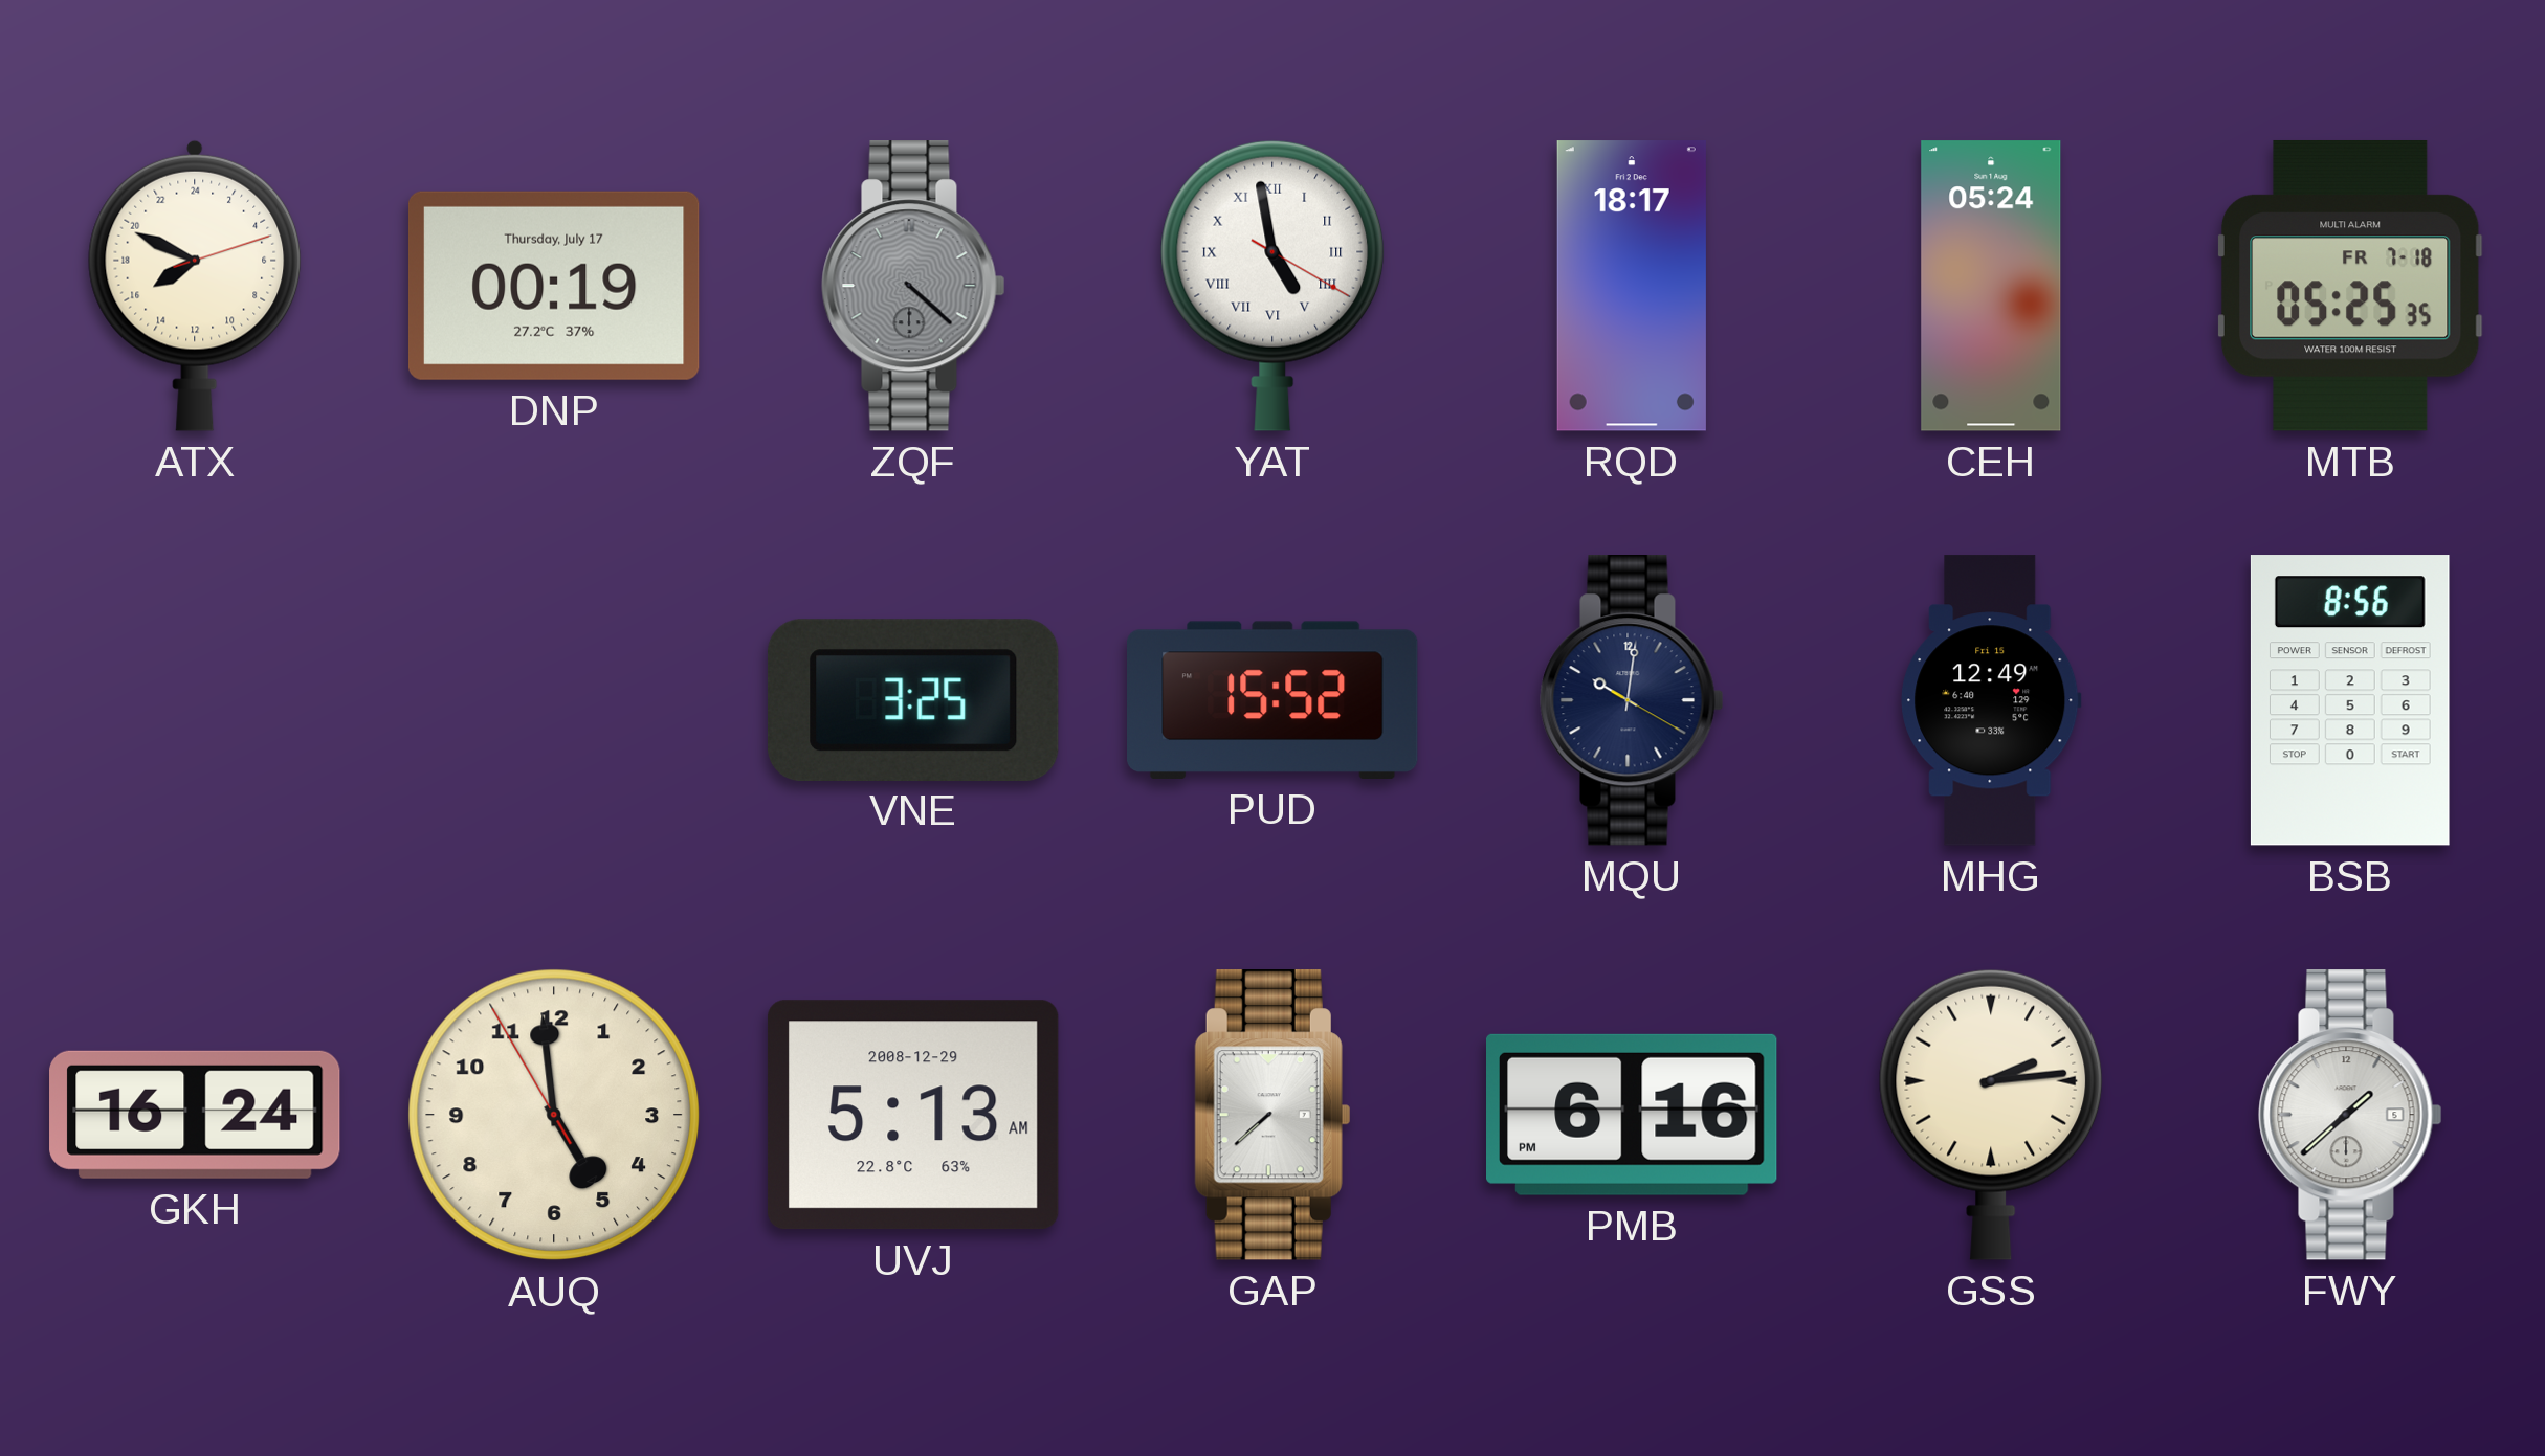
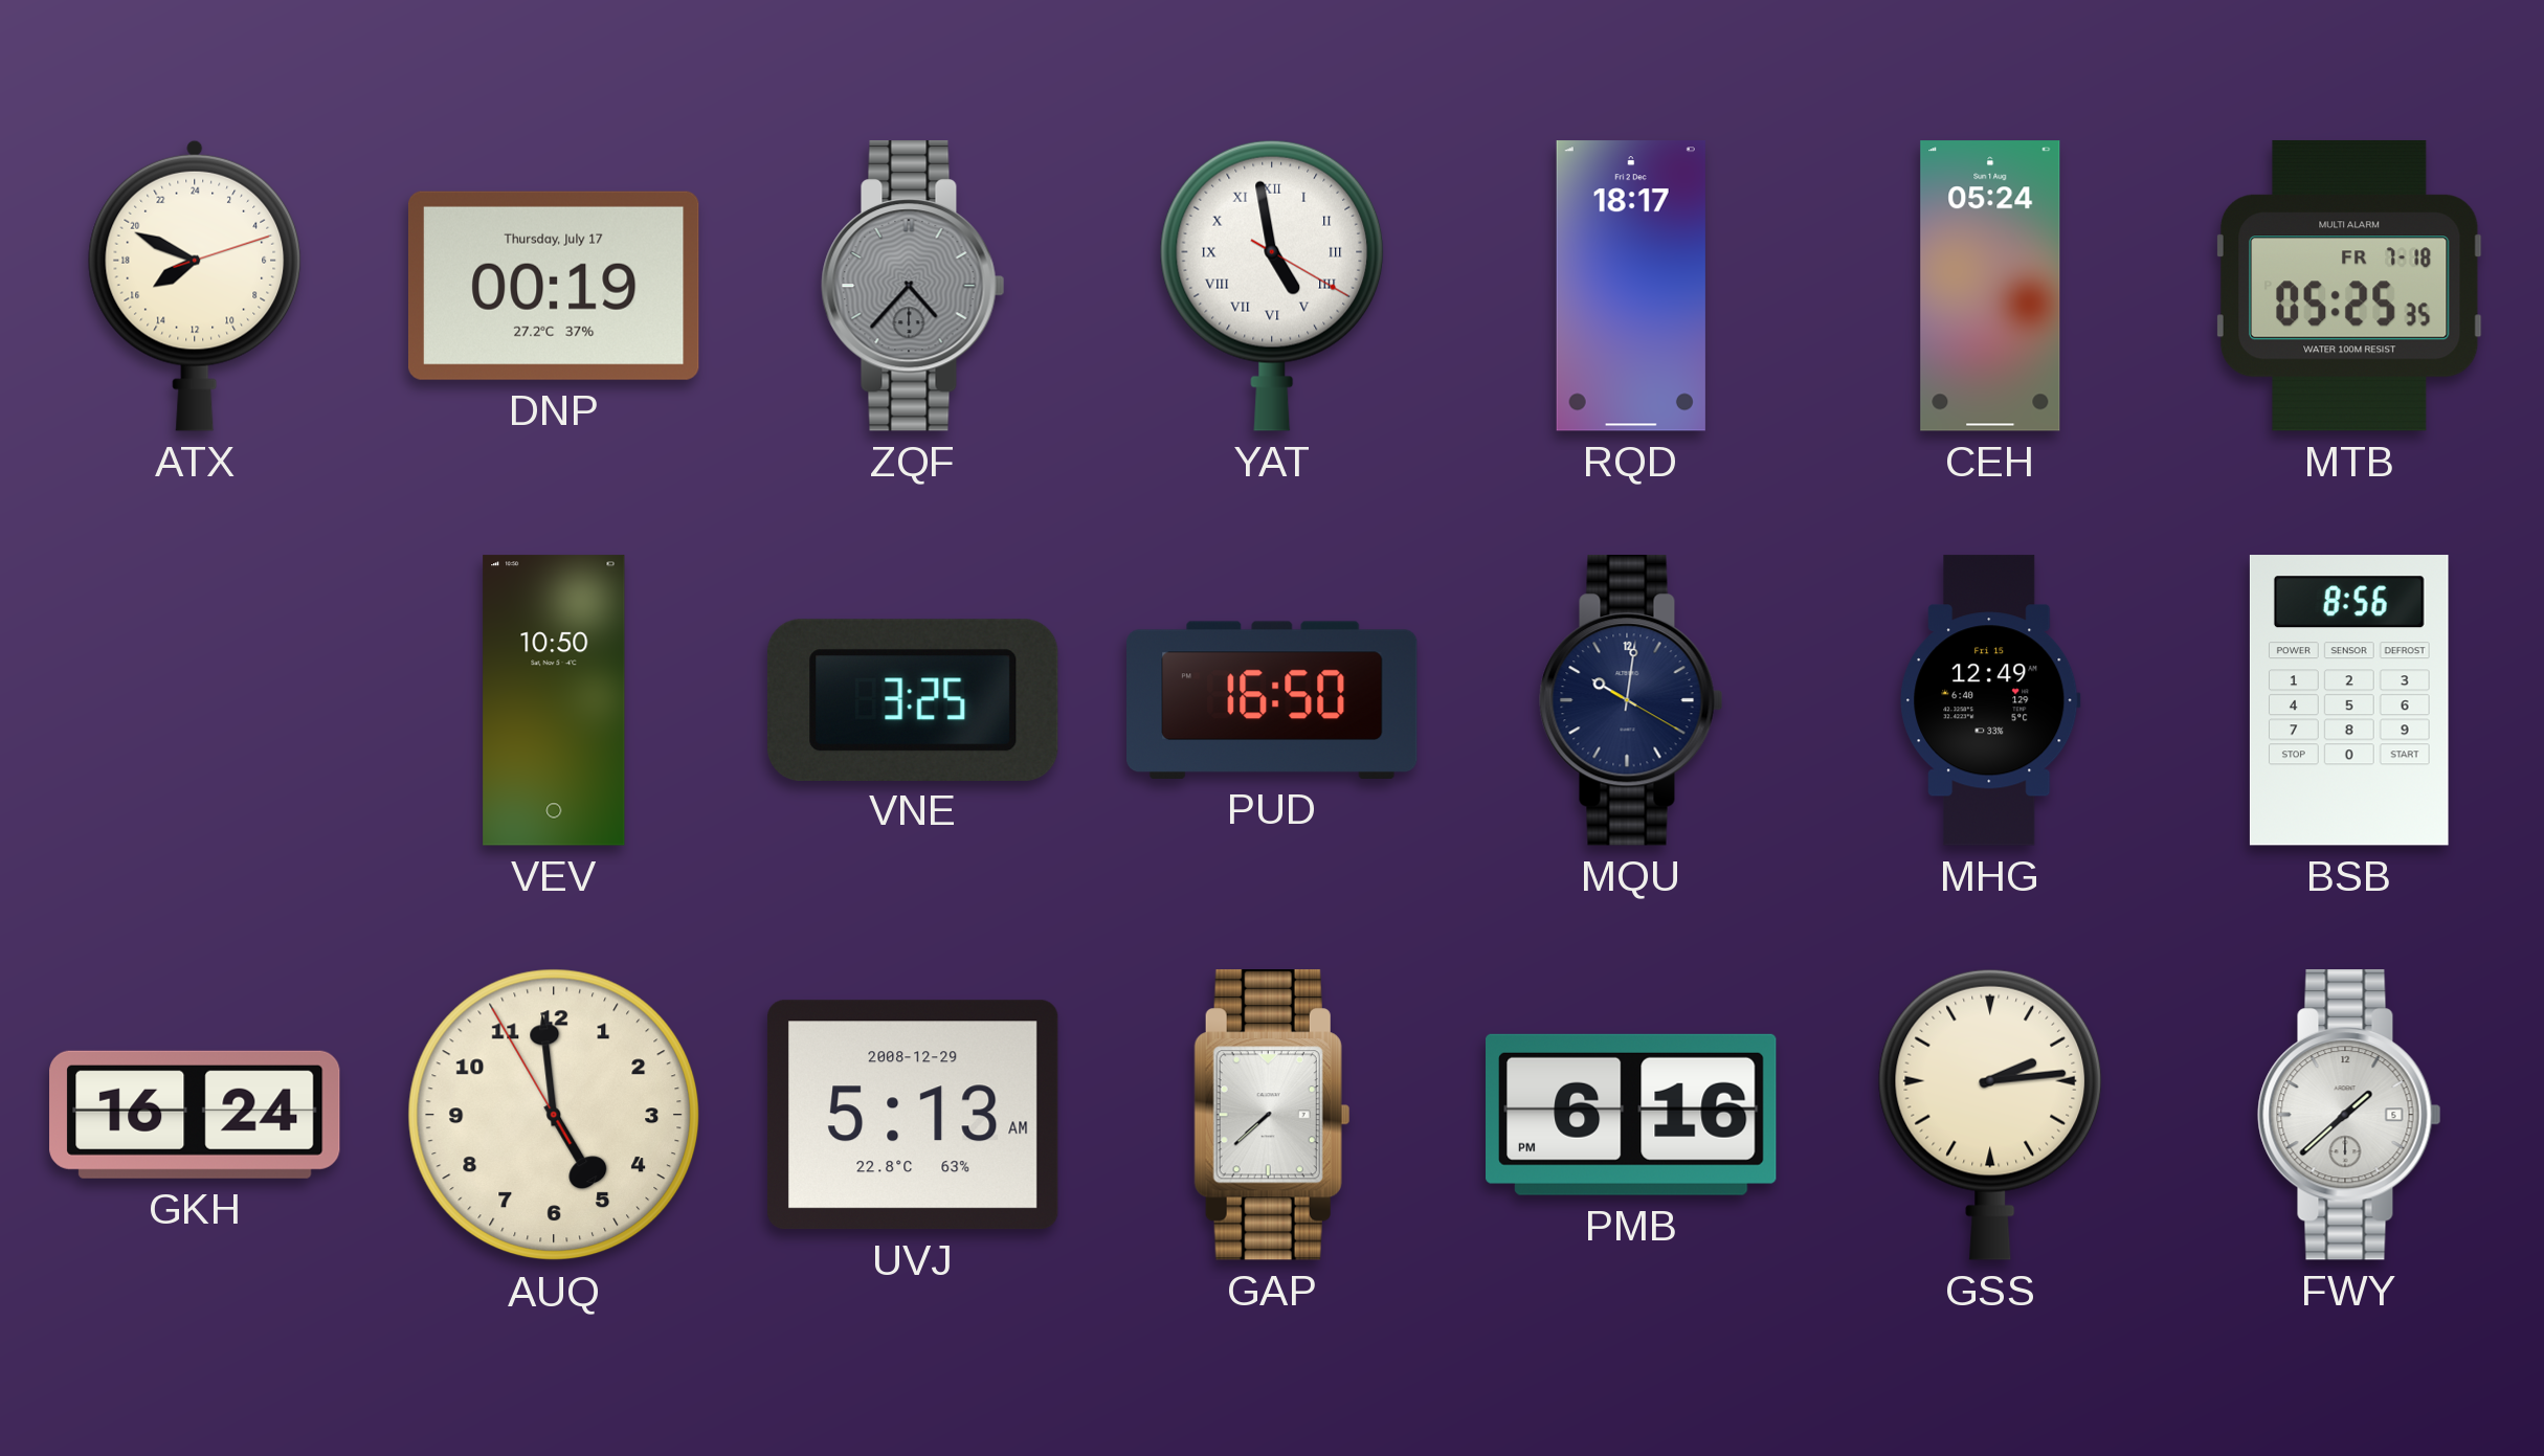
ZQF: 4:22 -> 4:37
VEV: none -> 10:50
PUD: 15:52 -> 16:50
